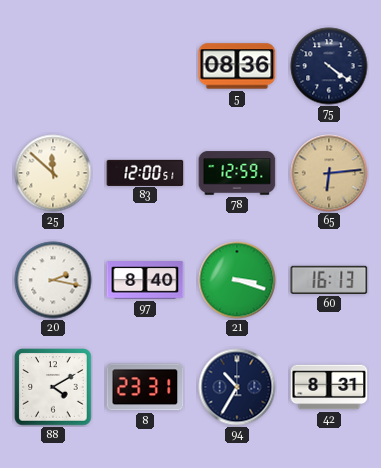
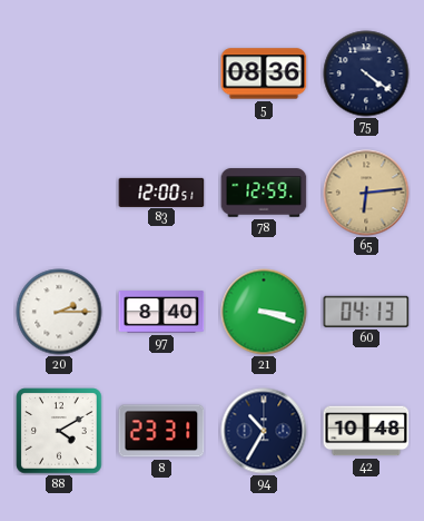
25: 11:52 -> none
20: 2:17 -> 2:15
60: 16:13 -> 04:13
42: 8:31 -> 10:48
